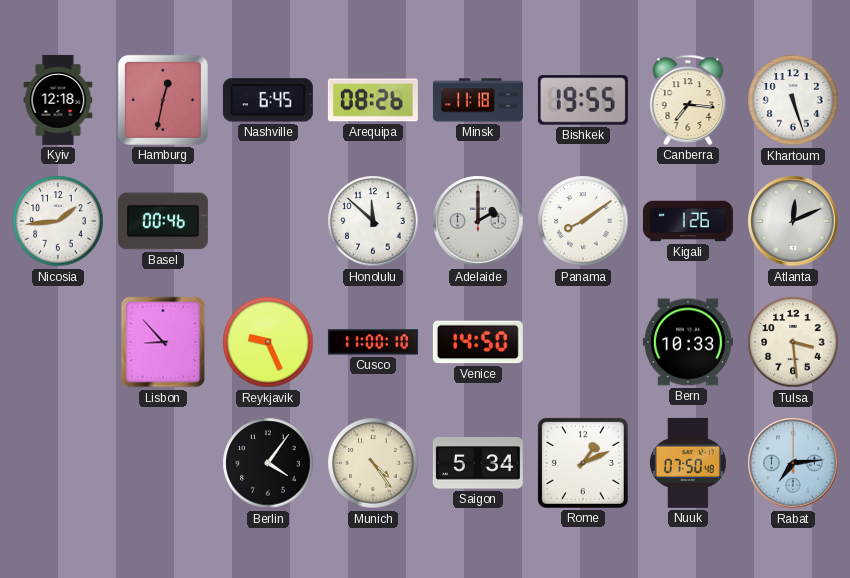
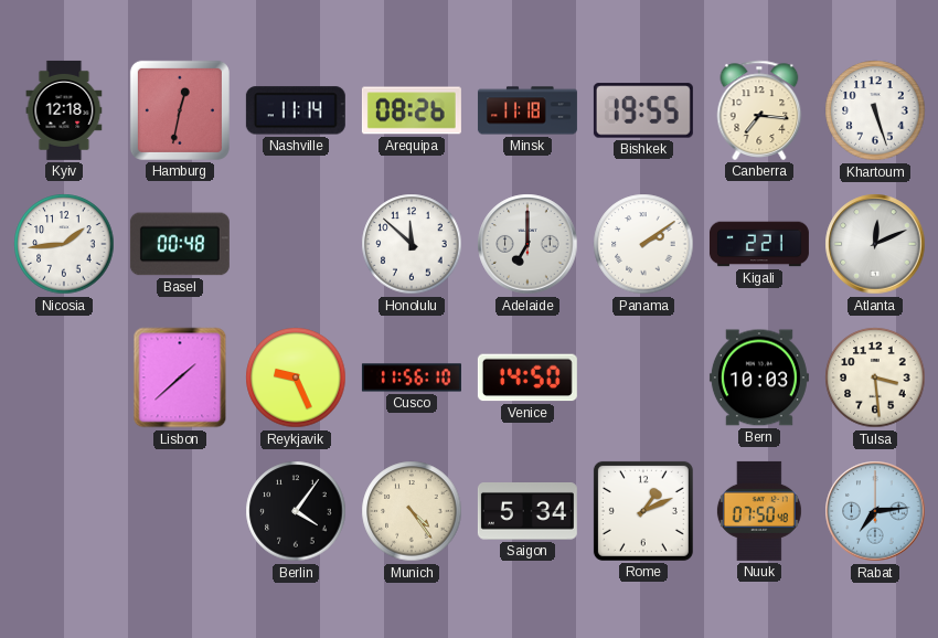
Nashville: 6:45 -> 11:14
Basel: 00:46 -> 00:48
Adelaide: 2:00 -> 7:00
Panama: 8:09 -> 2:09
Kigali: 1:26 -> 2:21
Lisbon: 8:53 -> 1:38
Cusco: 11:00 -> 11:56
Bern: 10:33 -> 10:03
